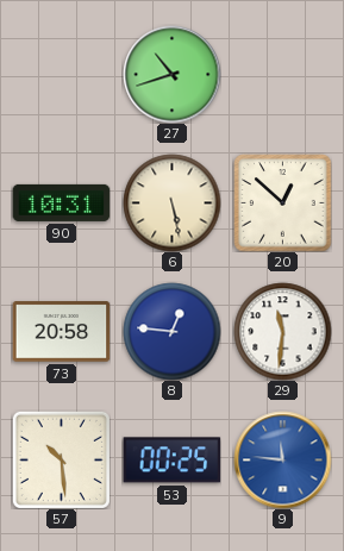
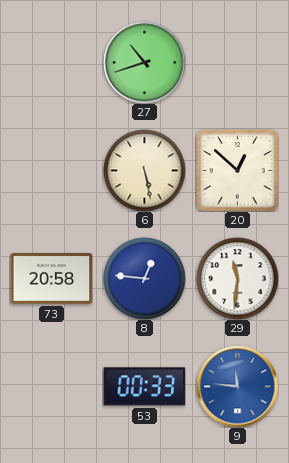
90: 10:31 -> none
57: 10:29 -> none
53: 00:25 -> 00:33
